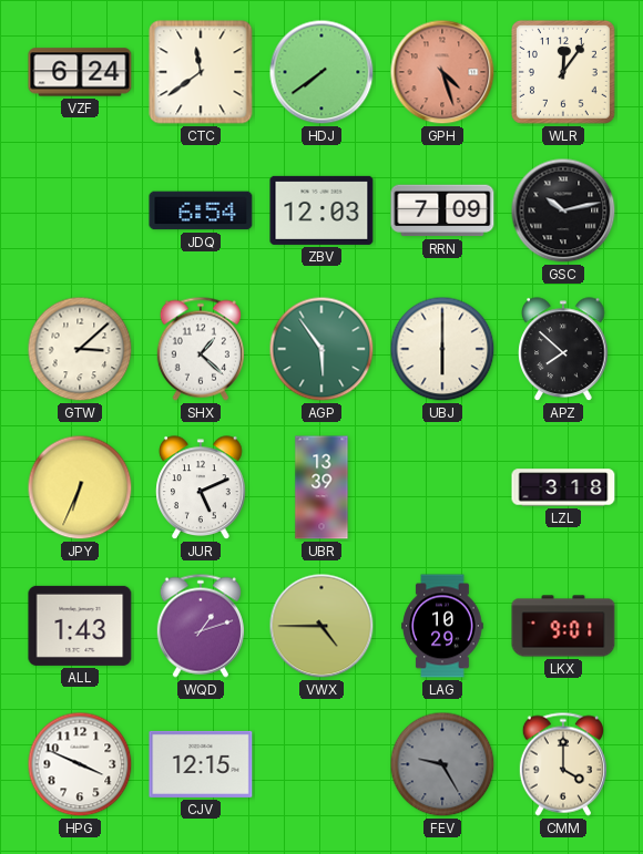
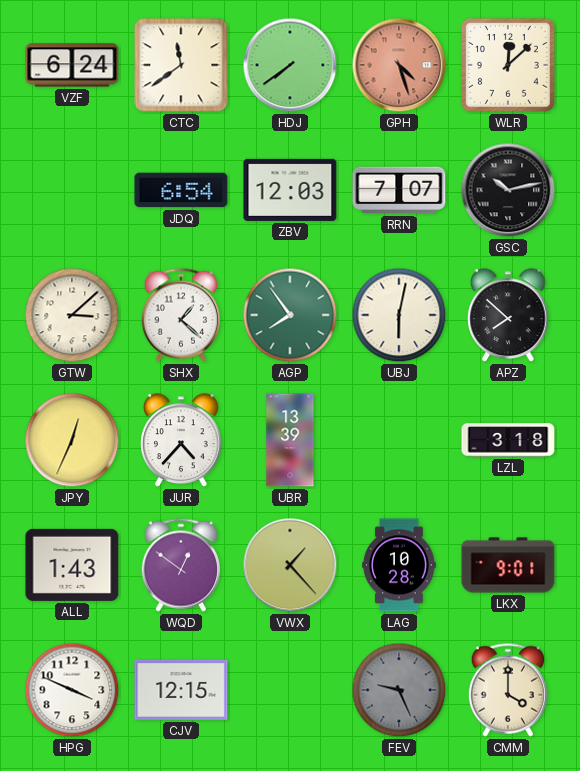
WLR: 12:06 -> 12:08
RRN: 7:09 -> 7:07
AGP: 5:54 -> 7:54
UBJ: 6:00 -> 6:02
JPY: 6:34 -> 12:34
JUR: 5:11 -> 4:37
WQD: 1:12 -> 12:51
VWX: 4:45 -> 1:23
LAG: 10:29 -> 10:28
FEV: 9:25 -> 9:26
